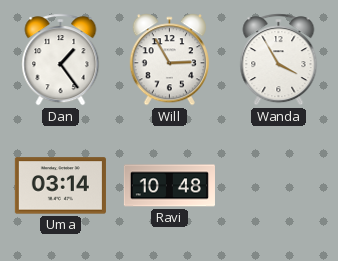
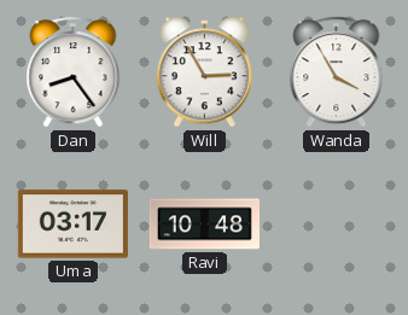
Dan: 1:24 -> 8:24
Uma: 03:14 -> 03:17
